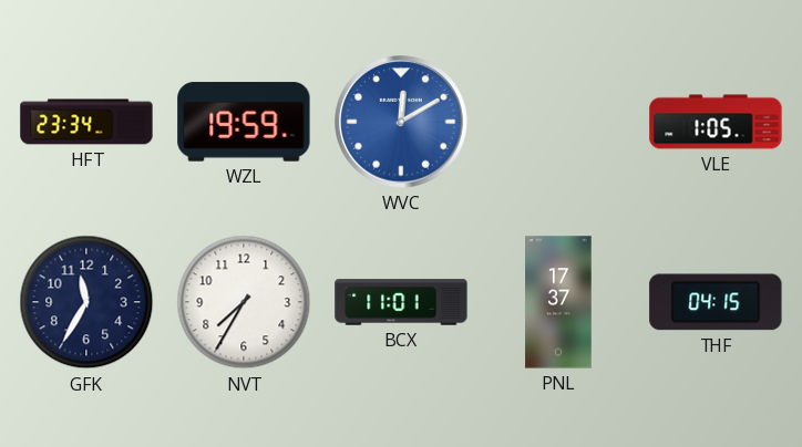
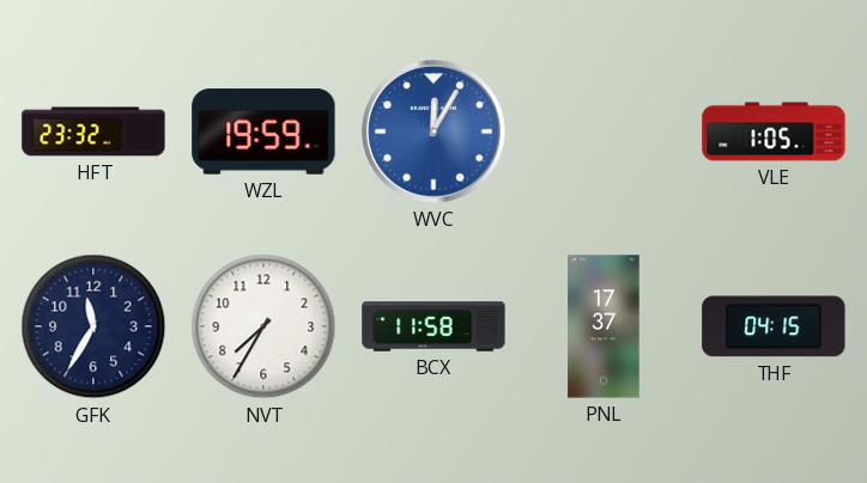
HFT: 23:34 -> 23:32
WVC: 12:10 -> 12:05
BCX: 11:01 -> 11:58
